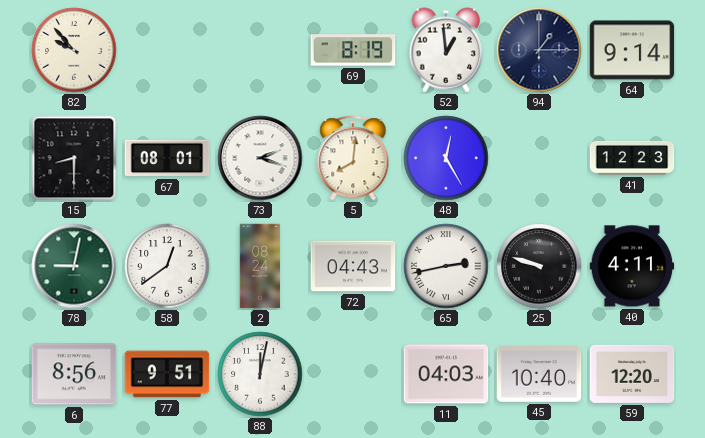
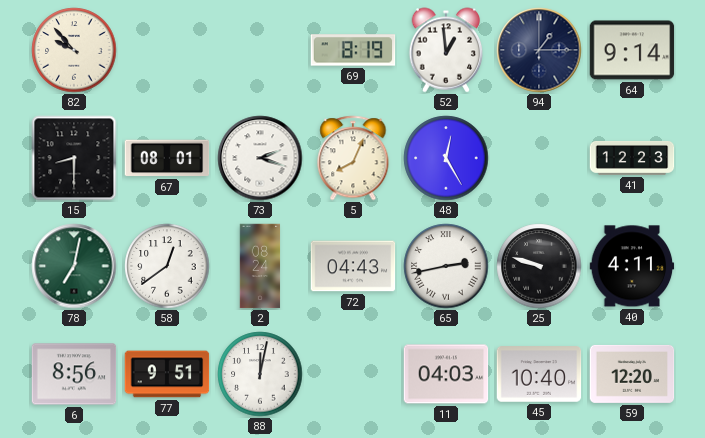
5: 8:01 -> 8:04
78: 9:02 -> 7:02
